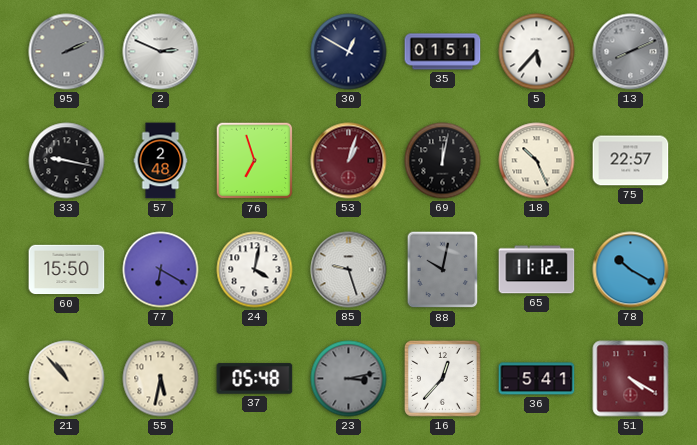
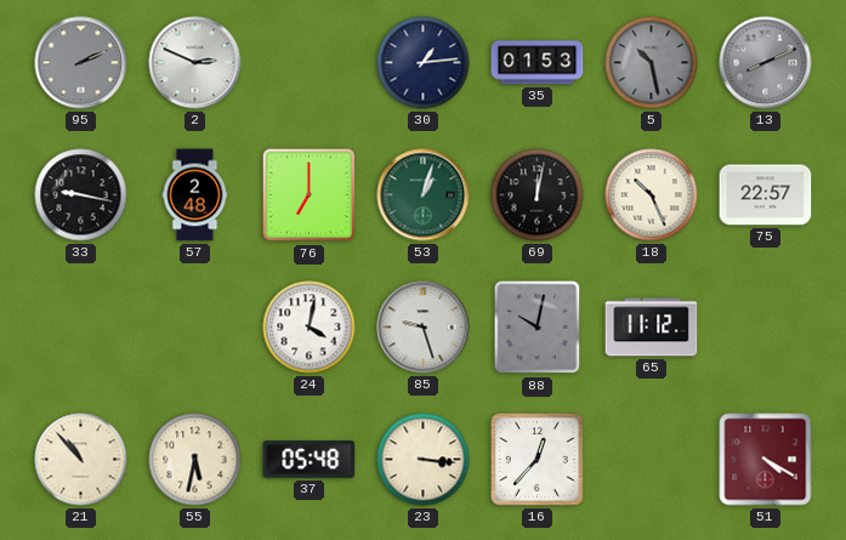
30: 12:50 -> 1:14
35: 01:51 -> 01:53
5: 5:37 -> 10:28
5 dial: white -> grey
76: 6:57 -> 7:00
53 dial: burgundy -> green
60: 15:50 -> none
77: 6:20 -> none
78: 10:20 -> none
23: 3:13 -> 3:16
23 dial: grey -> cream
36: 5:41 -> none
